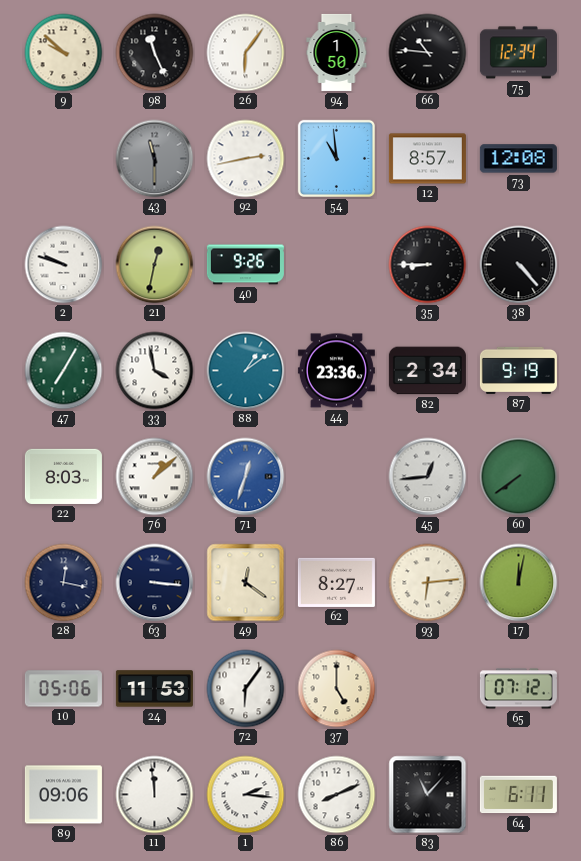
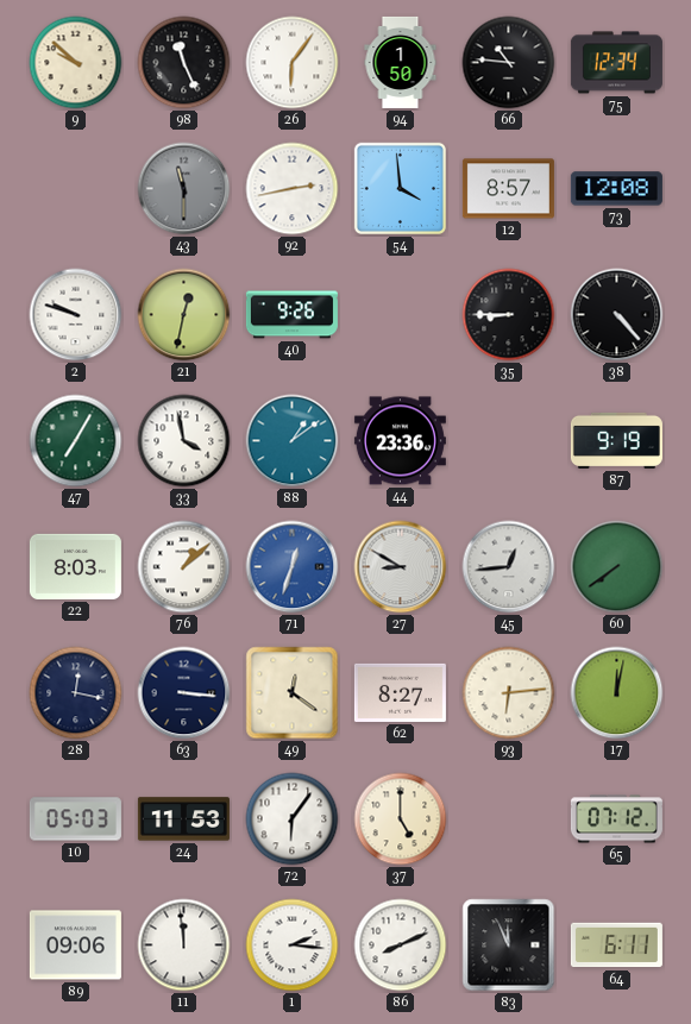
54: 10:59 -> 3:59
82: 2:34 -> none
27: none -> 8:50
10: 05:06 -> 05:03
83: 11:07 -> 11:56
